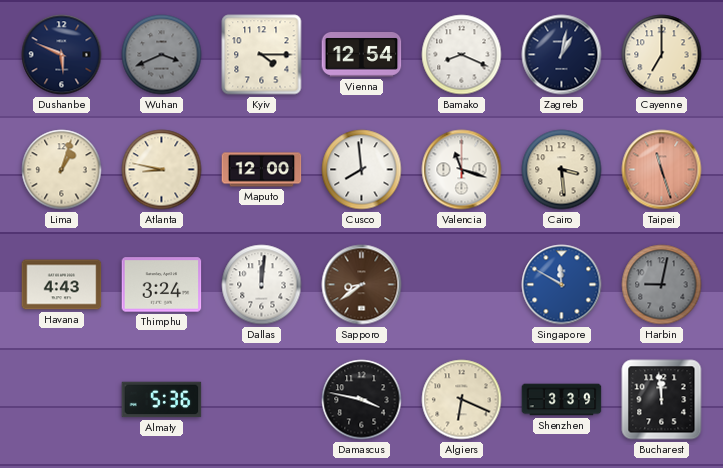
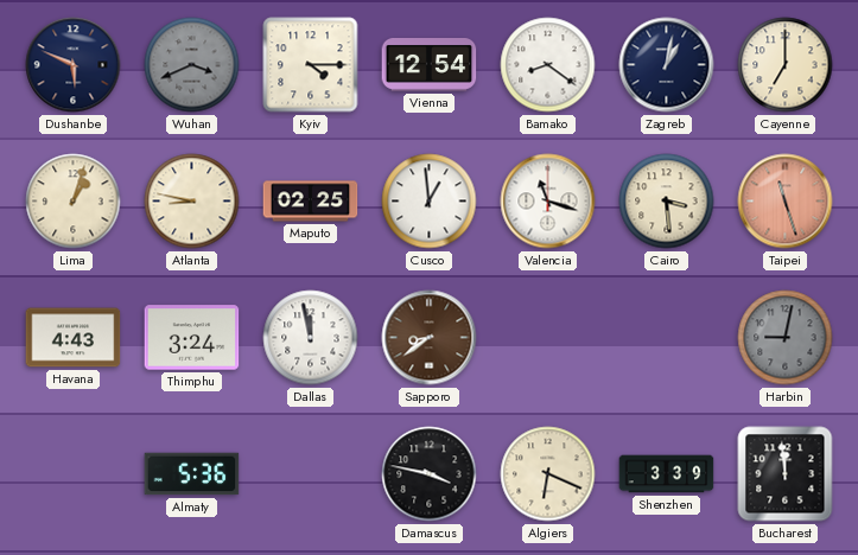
Bamako: 8:19 -> 8:21
Maputo: 12:00 -> 02:25
Cusco: 7:59 -> 12:59
Dallas: 12:01 -> 11:58
Singapore: 11:50 -> none
